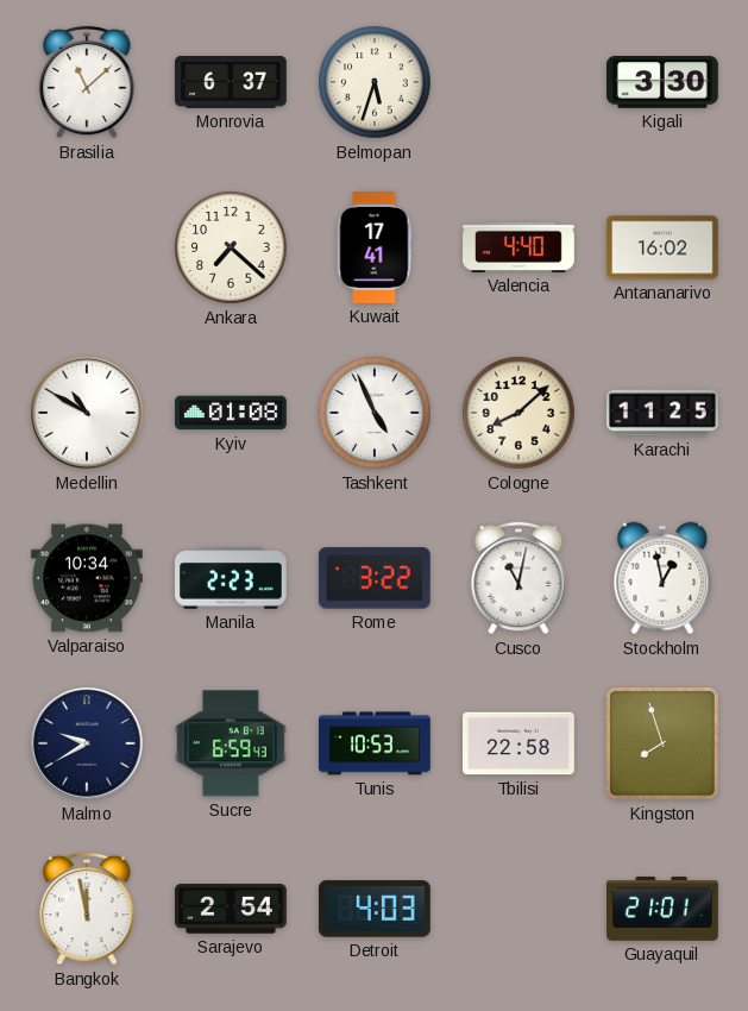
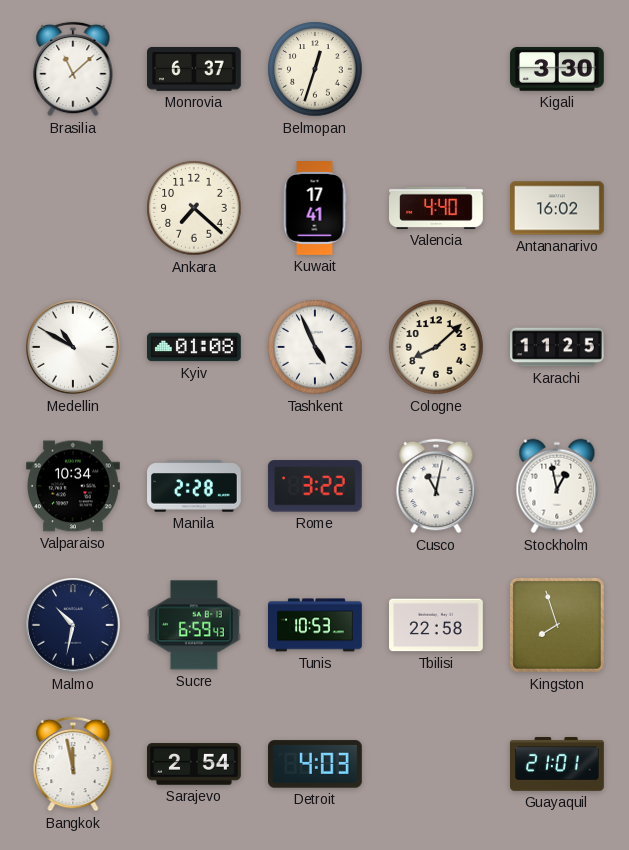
Belmopan: 5:33 -> 12:33
Manila: 2:23 -> 2:28
Malmo: 9:40 -> 10:32
